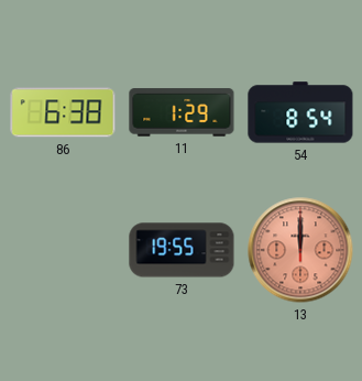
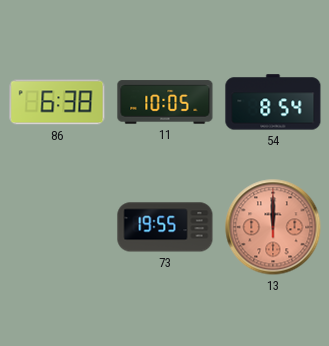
11: 1:29 -> 10:05
